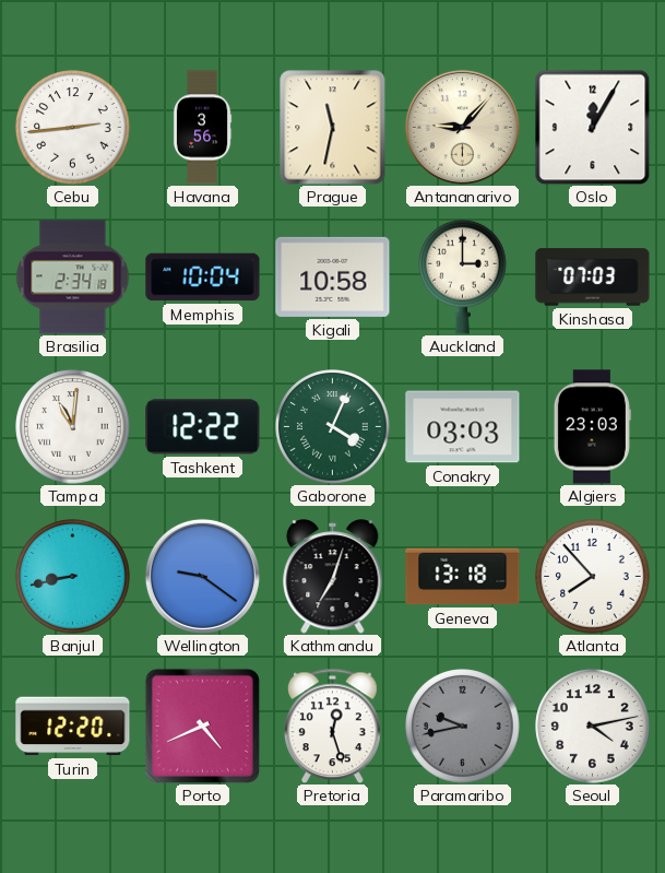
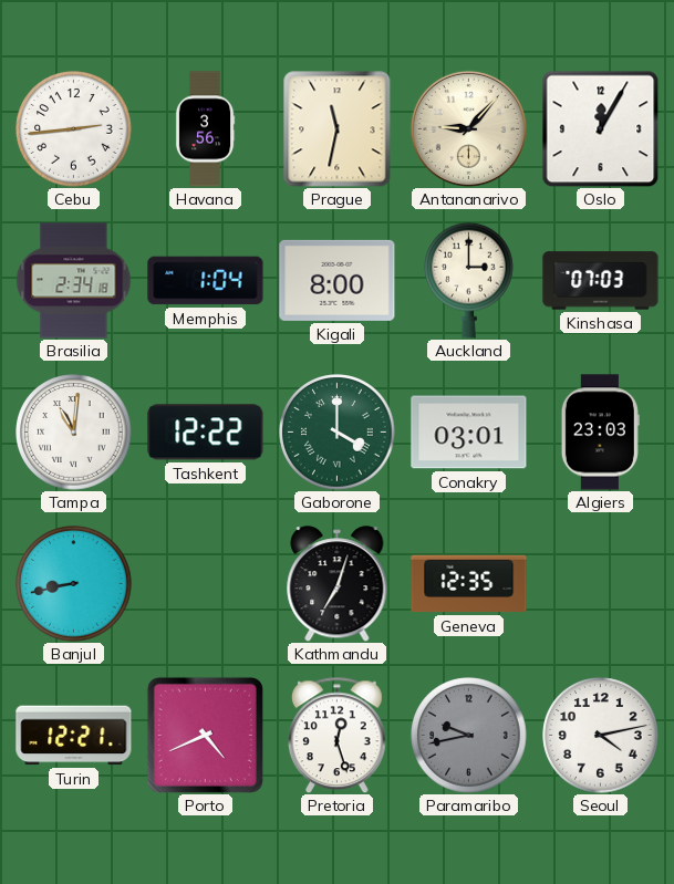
Memphis: 10:04 -> 1:04
Kigali: 10:58 -> 8:00
Gaborone: 4:04 -> 4:00
Conakry: 03:03 -> 03:01
Wellington: 9:21 -> none
Geneva: 13:18 -> 12:35
Atlanta: 7:53 -> none
Turin: 12:20 -> 12:21
